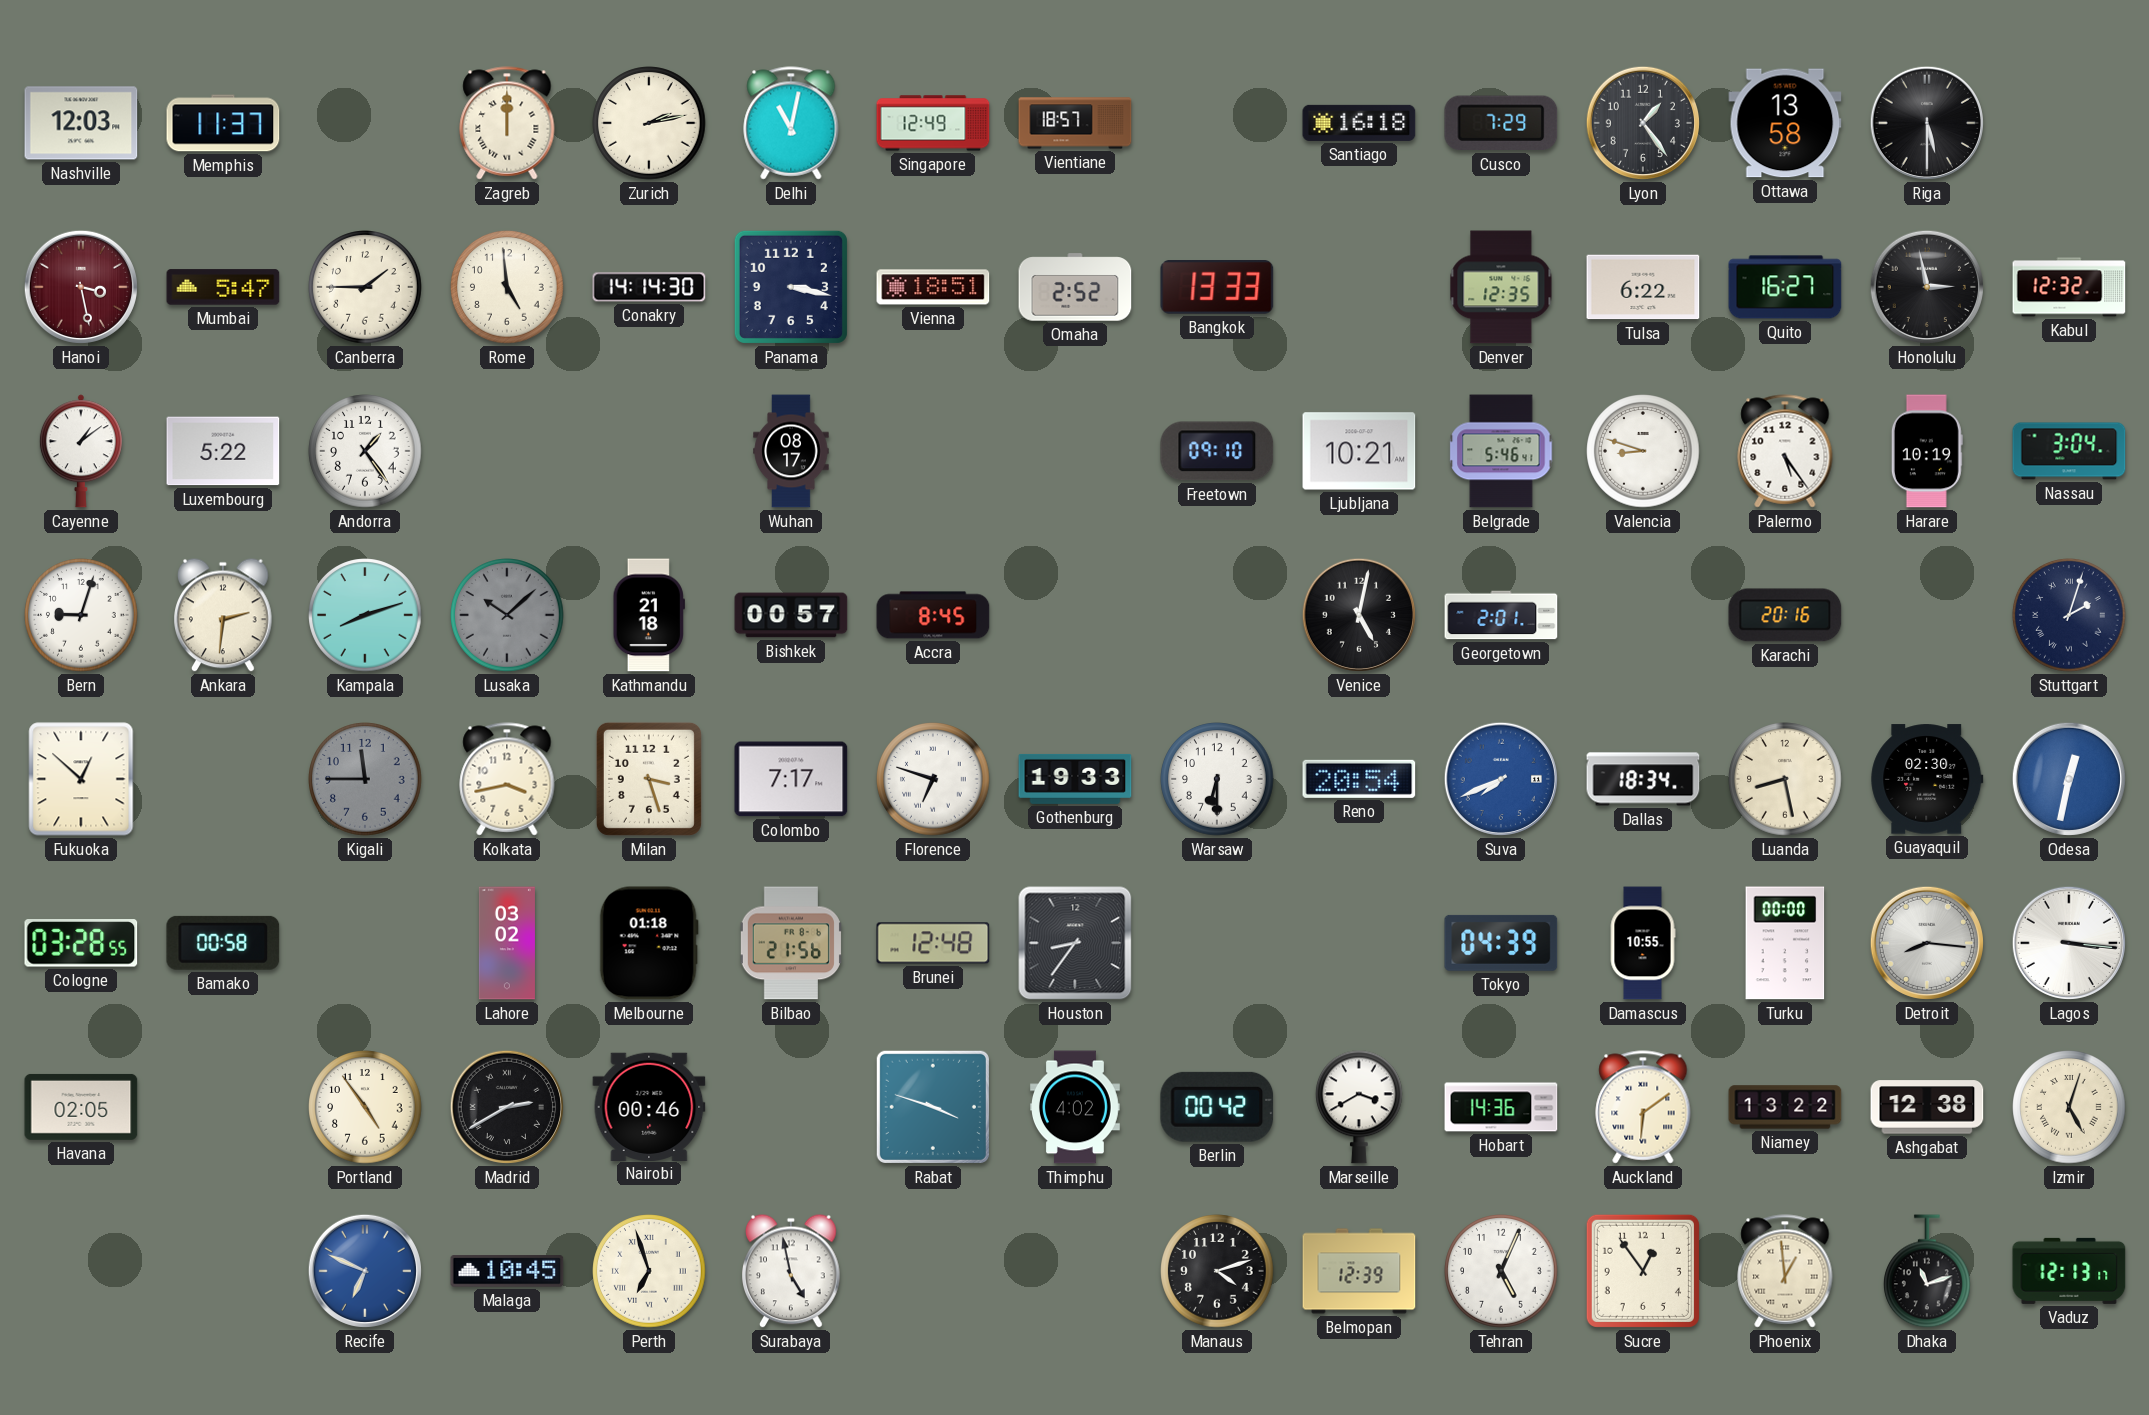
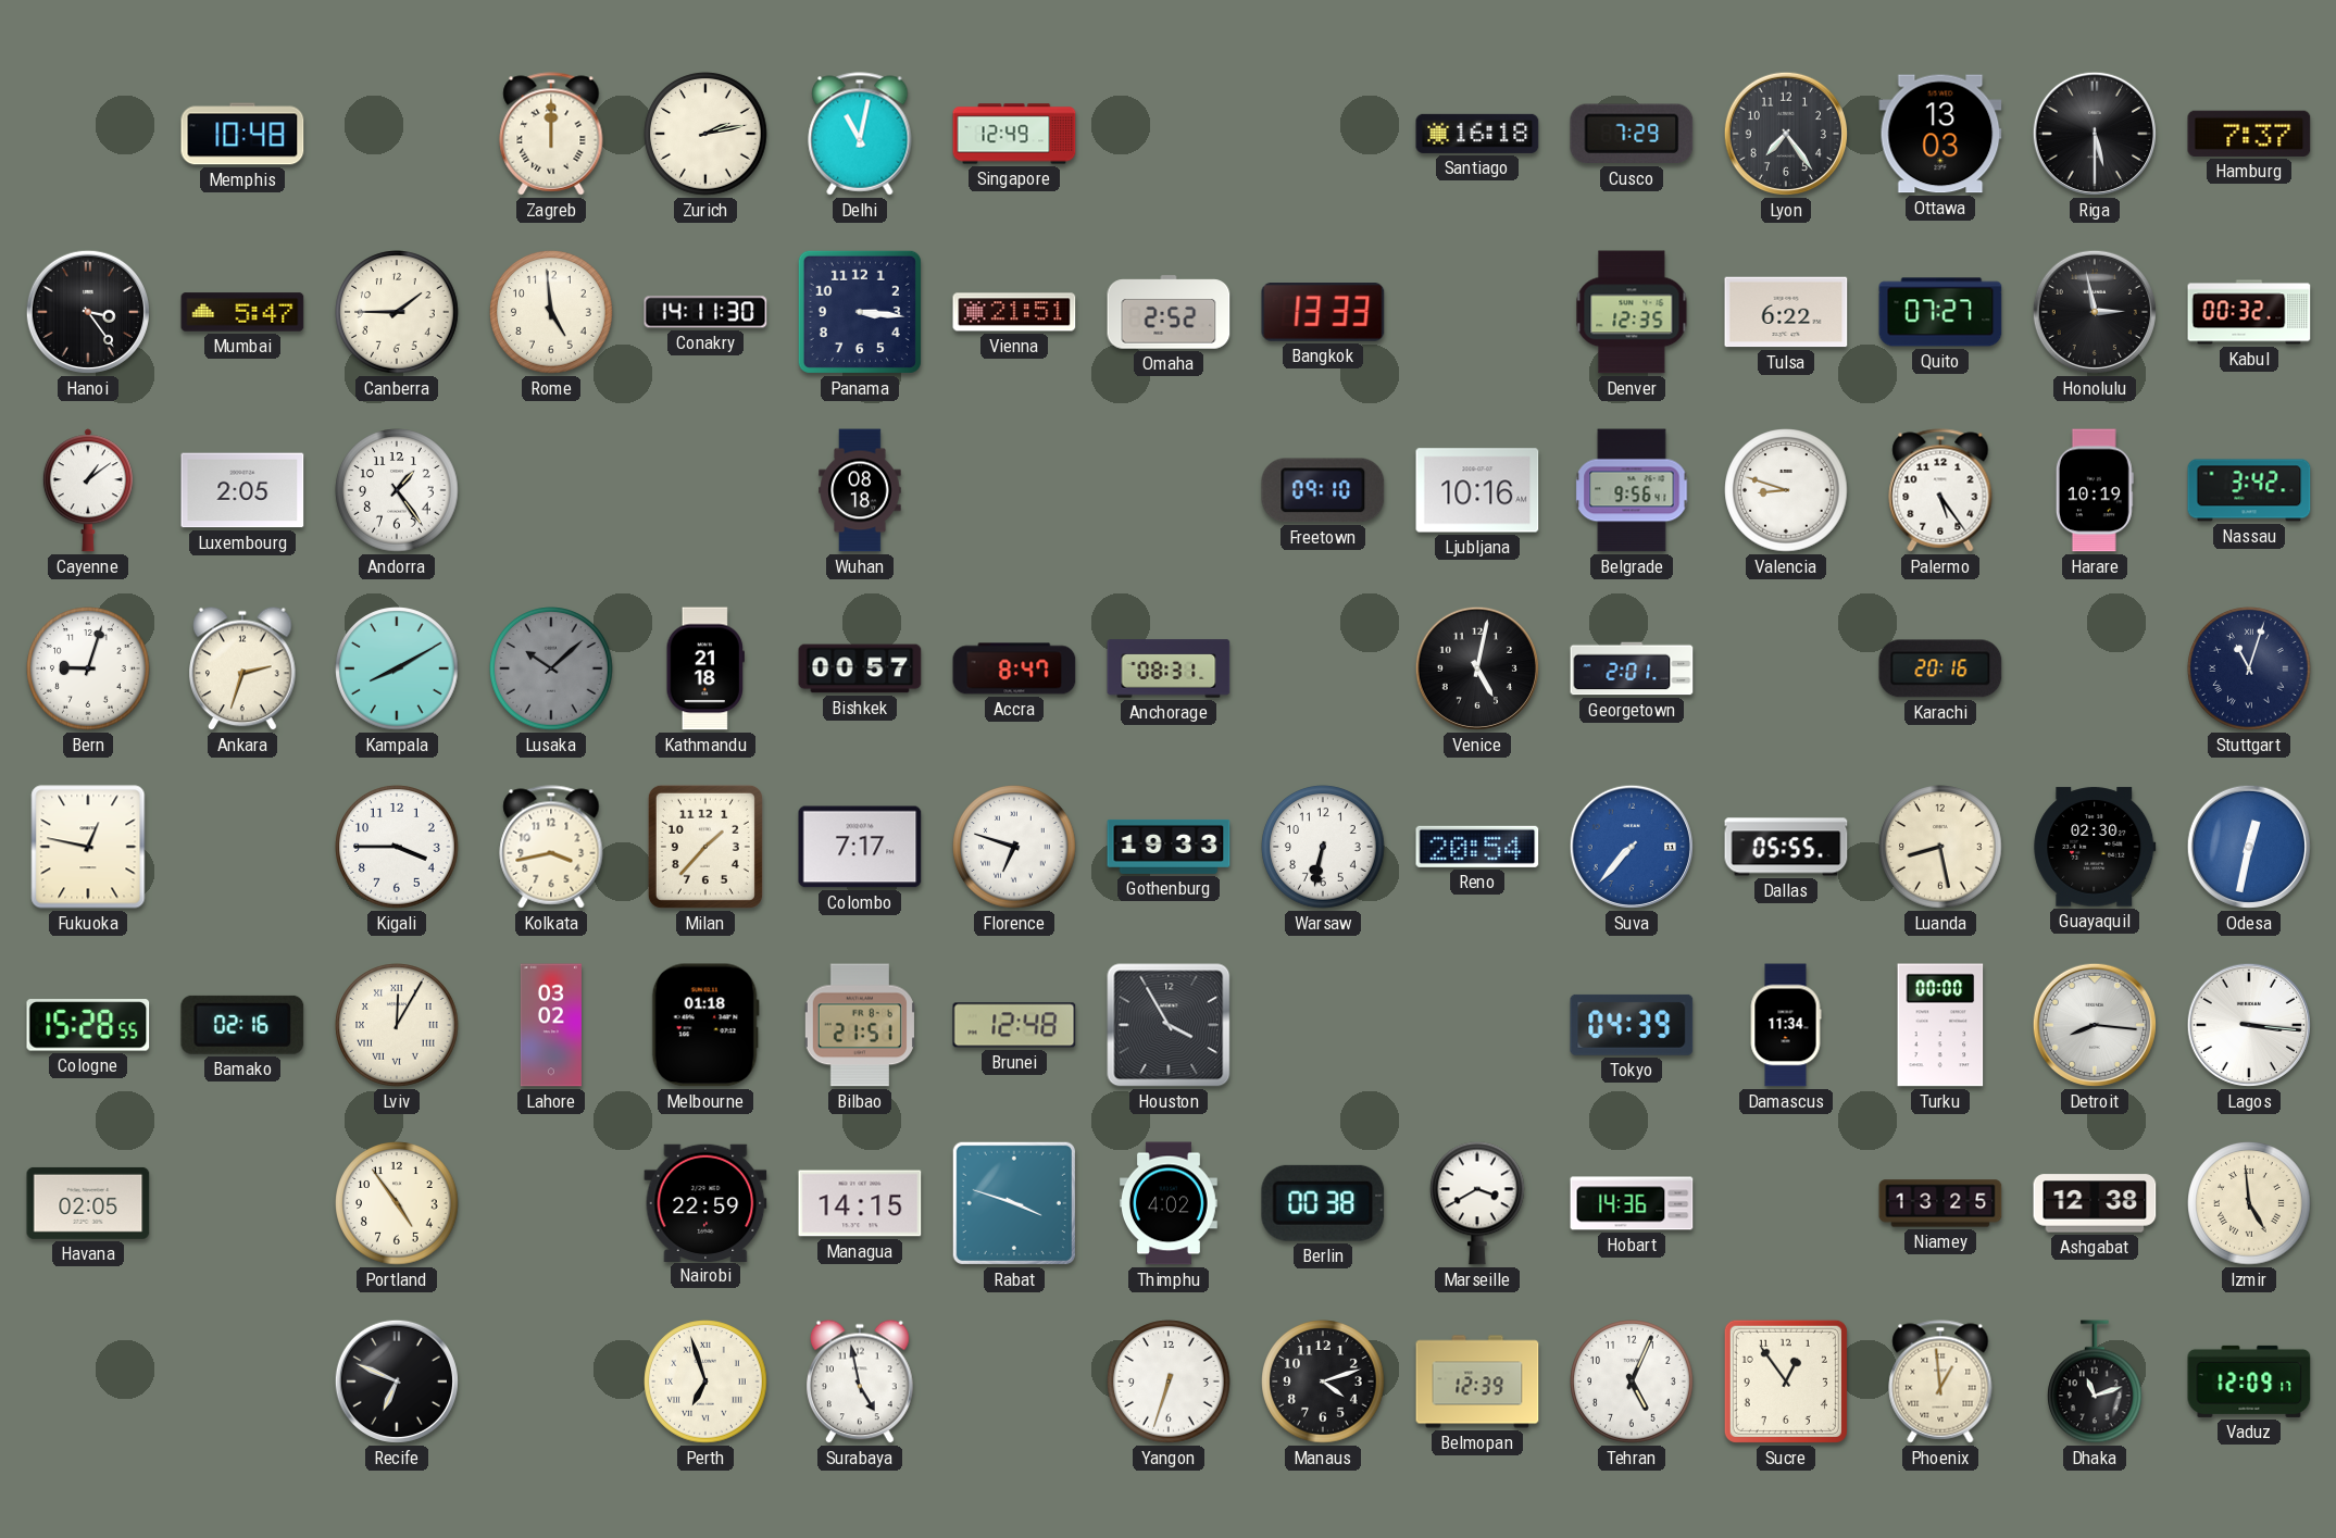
Nashville: 12:03 -> none
Memphis: 11:37 -> 10:48
Vientiane: 18:57 -> none
Lyon: 1:24 -> 7:24
Ottawa: 13:58 -> 13:03
Hamburg: none -> 7:37
Hanoi: 3:28 -> 3:24
Hanoi dial: burgundy -> black
Conakry: 14:14 -> 14:11
Panama: 3:17 -> 3:16
Vienna: 18:51 -> 21:51
Quito: 16:27 -> 07:27
Kabul: 12:32 -> 00:32
Luxembourg: 5:22 -> 2:05
Wuhan: 08:17 -> 08:18
Ljubljana: 10:21 -> 10:16
Belgrade: 5:46 -> 9:56
Nassau: 3:04 -> 3:42
Ankara: 2:31 -> 2:33
Kampala: 8:12 -> 8:10
Accra: 8:45 -> 8:47
Anchorage: none -> 08:31
Stuttgart: 2:03 -> 11:03
Fukuoka: 12:52 -> 12:47
Kigali: 11:45 -> 3:45
Kigali dial: grey -> white
Milan: 3:27 -> 1:37
Warsaw: 6:30 -> 6:32
Suva: 7:41 -> 7:37
Dallas: 18:34 -> 05:55
Cologne: 03:28 -> 15:28
Bamako: 00:58 -> 02:16
Lviv: none -> 12:05
Bilbao: 21:56 -> 21:51
Houston: 8:36 -> 3:55
Damascus: 10:55 -> 11:34
Madrid: 2:40 -> none
Nairobi: 00:46 -> 22:59
Managua: none -> 14:15
Berlin: 00:42 -> 00:38
Auckland: 6:09 -> none
Niamey: 13:22 -> 13:25
Izmir: 5:03 -> 4:59
Recife dial: blue -> black
Malaga: 10:45 -> none
Yangon: none -> 6:33
Vaduz: 12:13 -> 12:09
